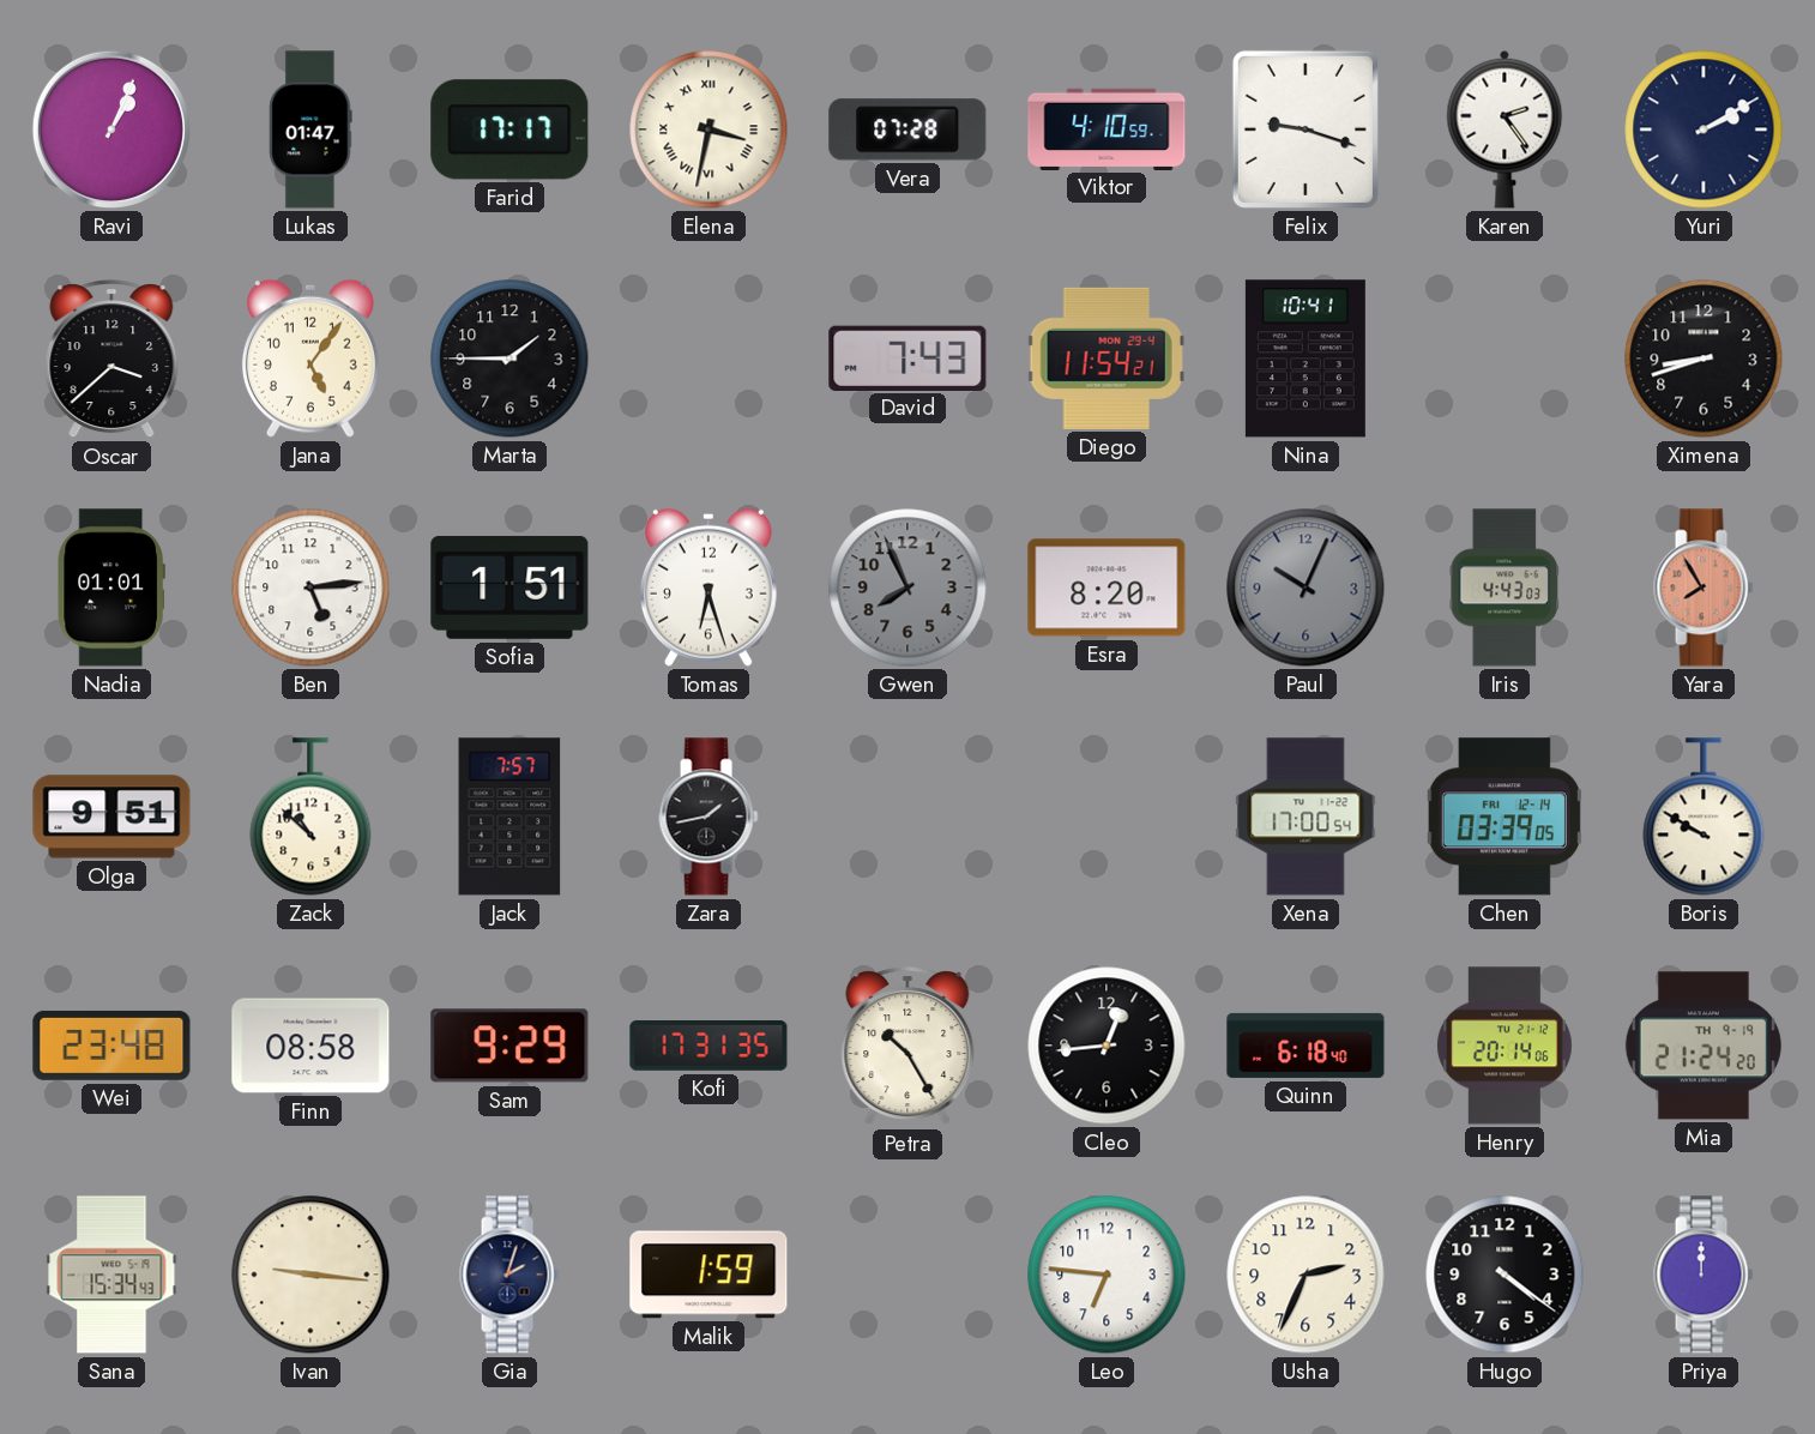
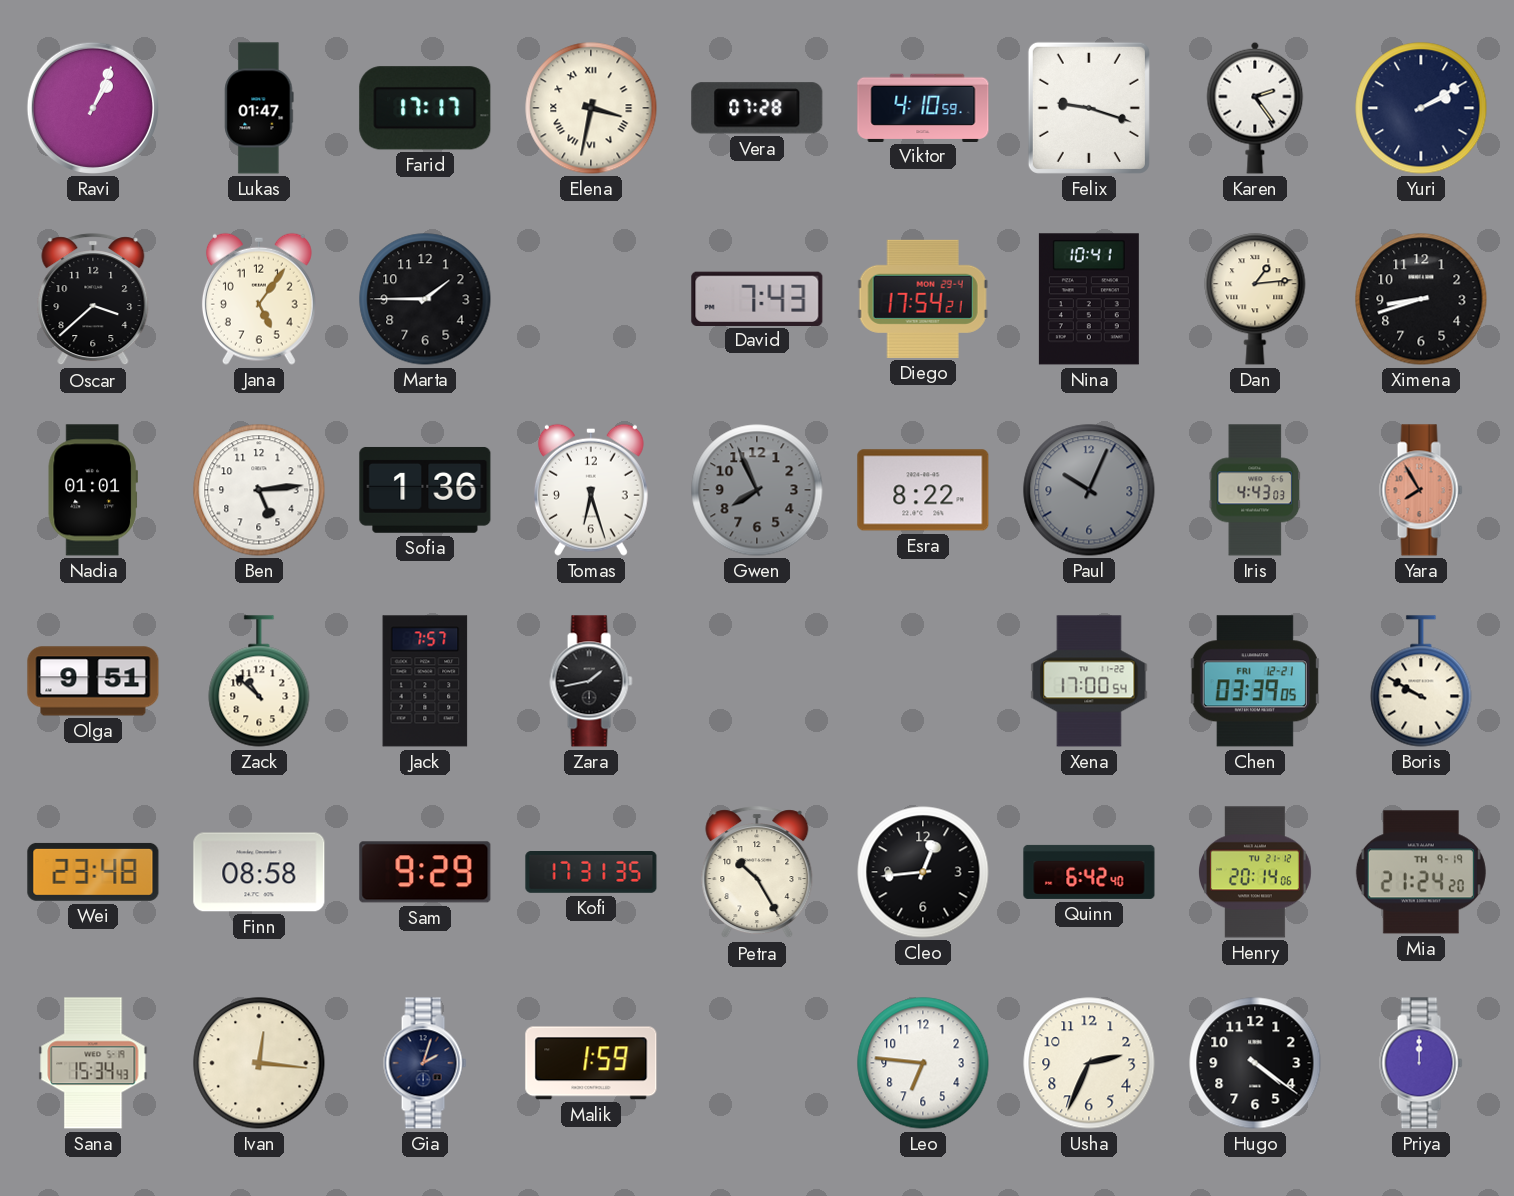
Diego: 11:54 -> 17:54
Dan: none -> 1:14
Sofia: 1:51 -> 1:36
Esra: 8:20 -> 8:22
Chen date: FRI 12-14 -> FRI 12-21
Quinn: 6:18 -> 6:42
Ivan: 9:16 -> 12:16
